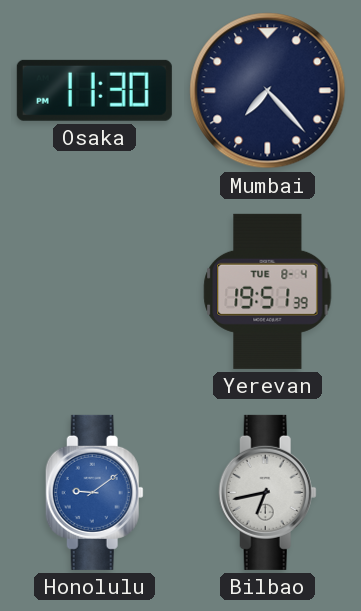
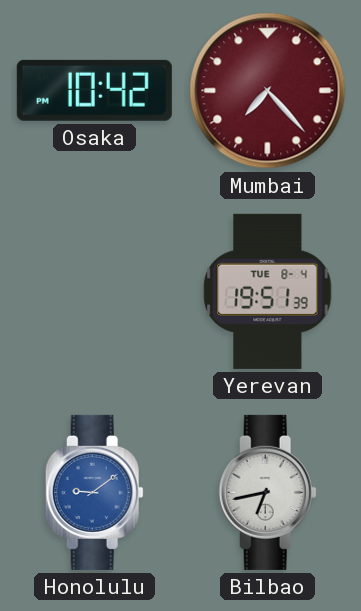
Osaka: 11:30 -> 10:42
Mumbai dial: navy -> burgundy
